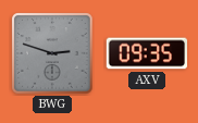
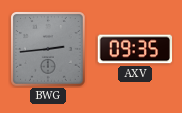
BWG: 2:48 -> 2:44
